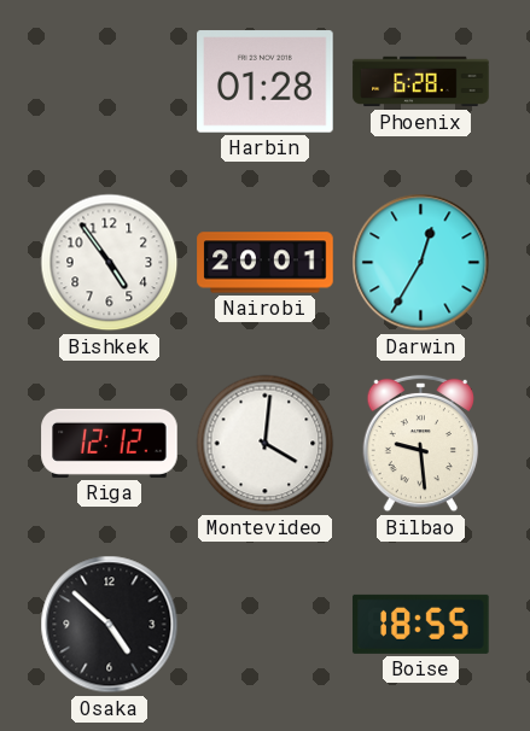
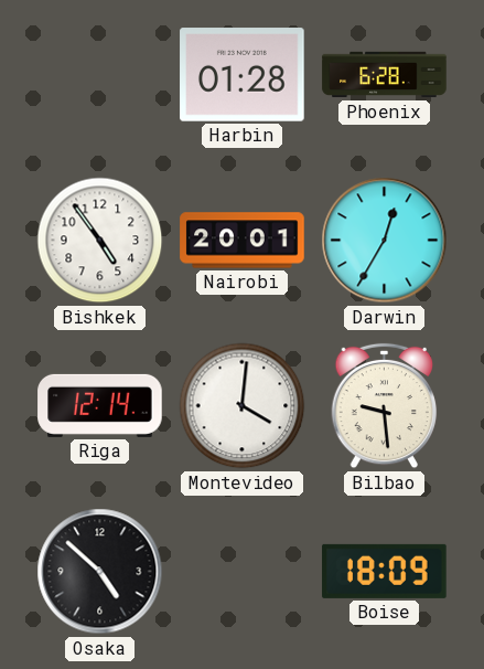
Riga: 12:12 -> 12:14
Boise: 18:55 -> 18:09
